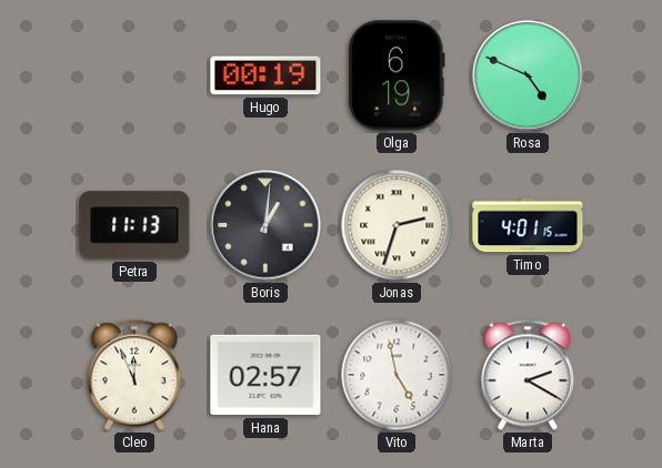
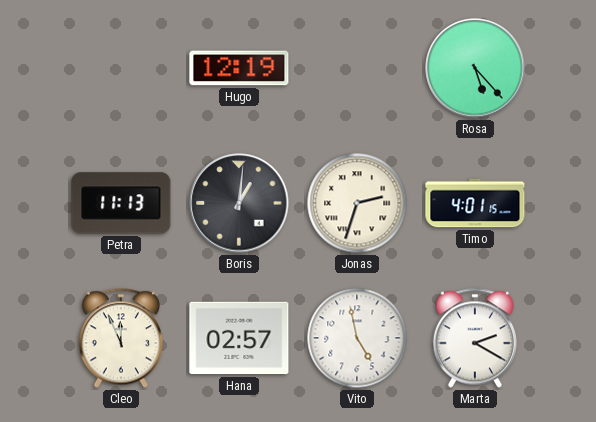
Hugo: 00:19 -> 12:19
Olga: 6:19 -> none
Rosa: 4:49 -> 5:23
